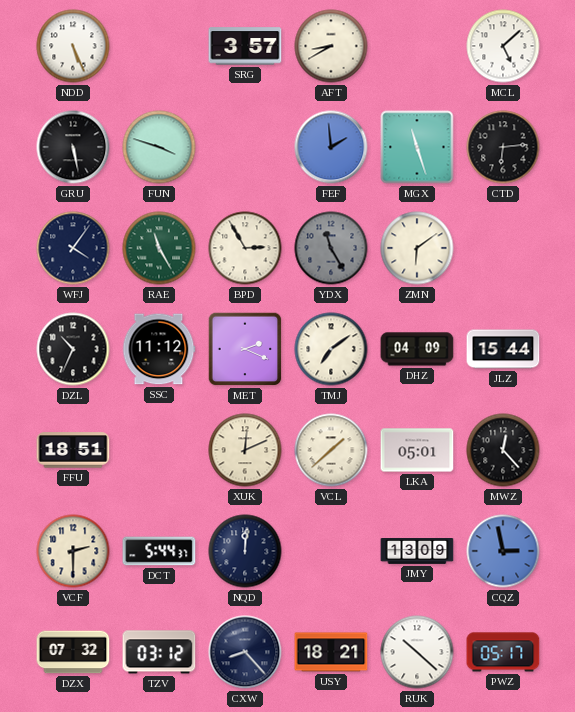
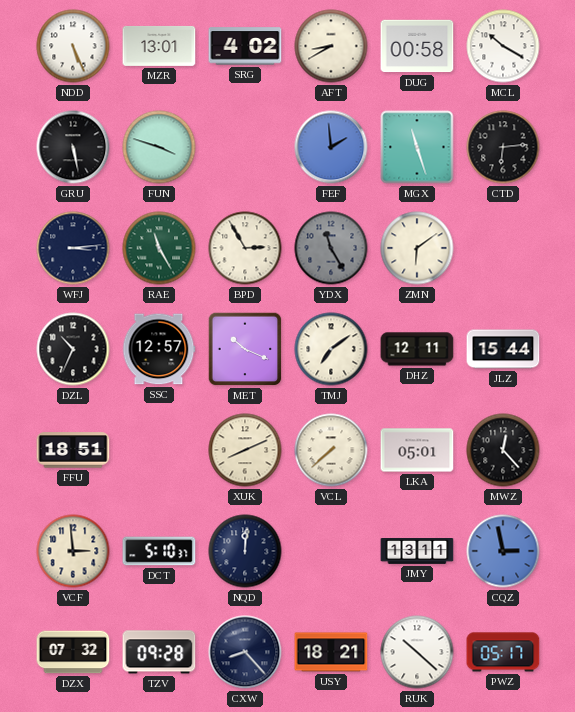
MZR: none -> 13:01
SRG: 3:57 -> 4:02
DUG: none -> 00:58
MCL: 5:08 -> 10:20
WFJ: 4:06 -> 3:14
SSC: 11:12 -> 12:57
MET: 2:19 -> 10:19
DHZ: 04:09 -> 12:11
XUK: 12:11 -> 8:11
VCL: 1:38 -> 7:38
VCF: 2:30 -> 2:59
DCT: 5:44 -> 5:10
JMY: 13:09 -> 13:11
TZV: 03:12 -> 09:28
